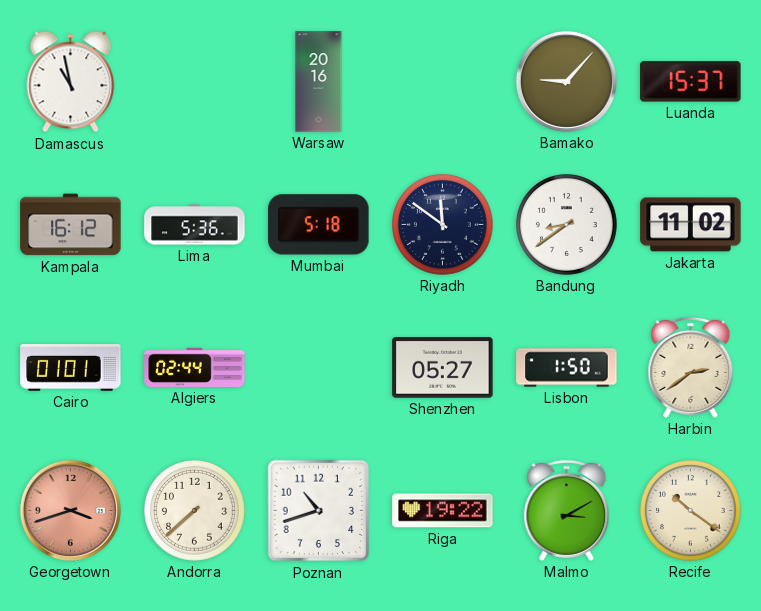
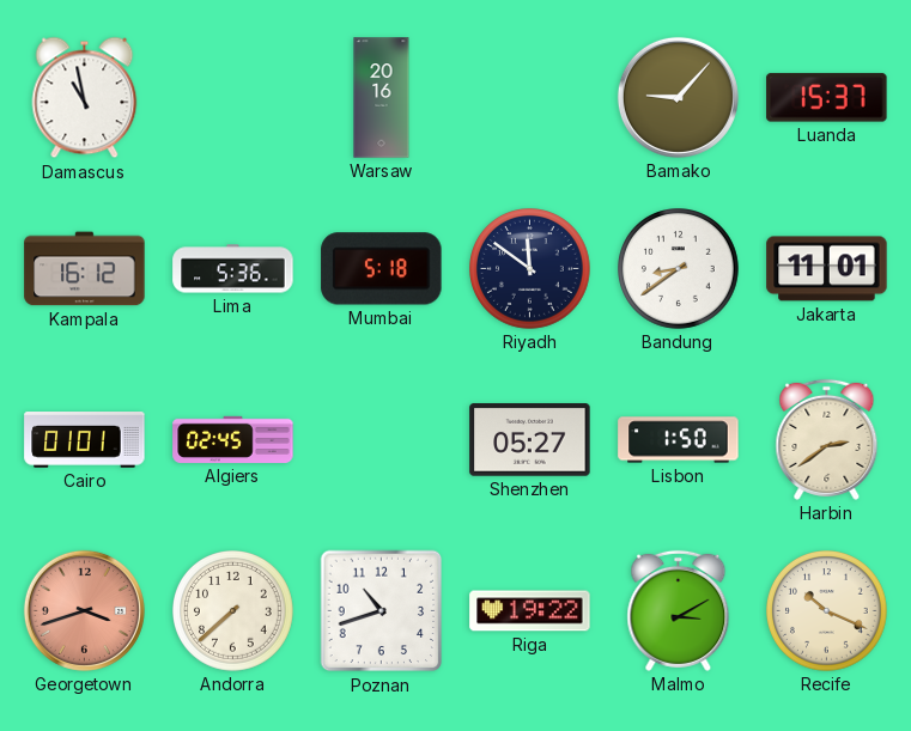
Jakarta: 11:02 -> 11:01
Algiers: 02:44 -> 02:45
Recife: 10:21 -> 10:19
